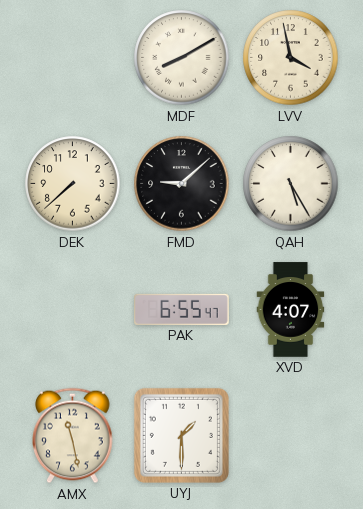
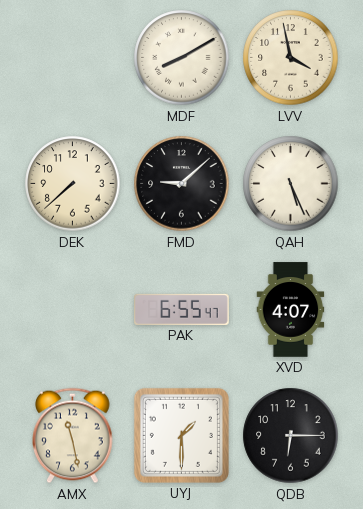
QAH: 5:25 -> 5:26
QDB: none -> 6:15
